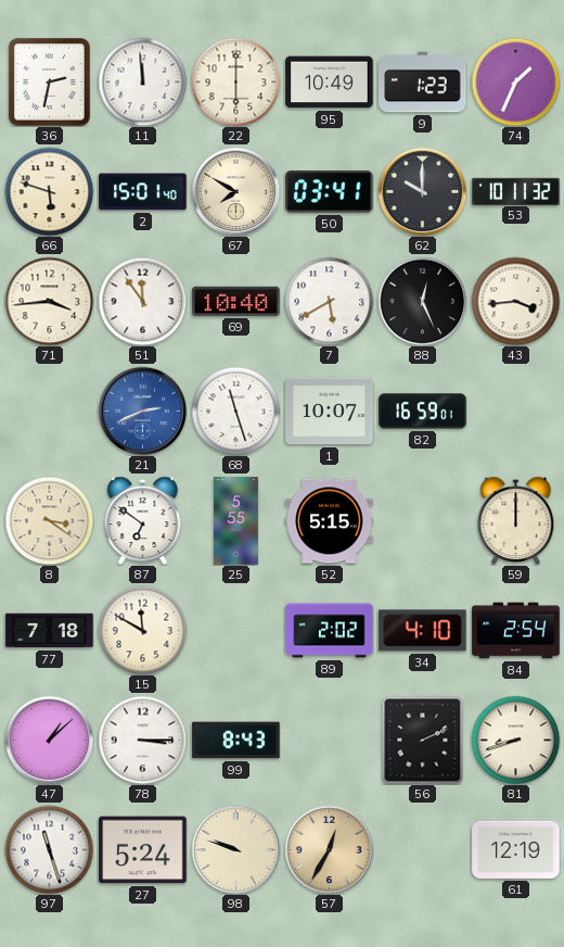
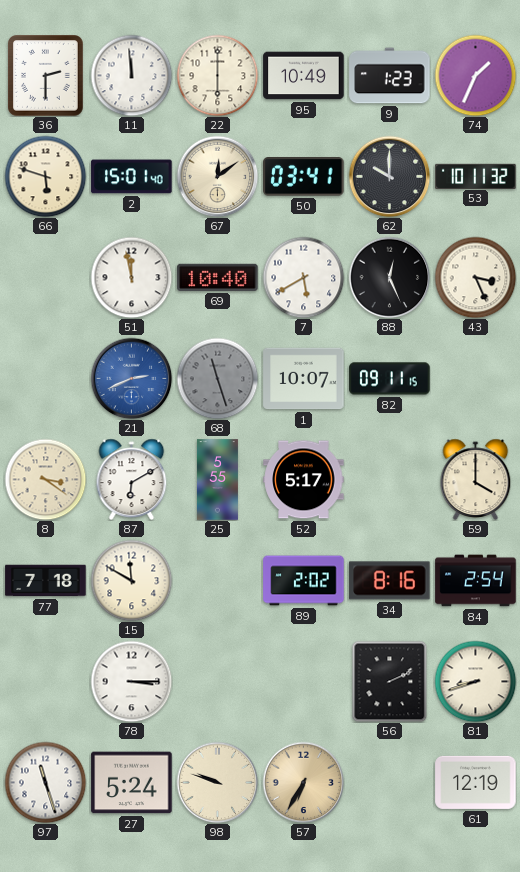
36: 2:32 -> 2:30
67: 7:50 -> 12:09
71: 3:44 -> none
51: 11:54 -> 11:58
43: 3:44 -> 3:26
68 dial: white -> grey
82: 16:59 -> 09:11
87: 6:51 -> 6:10
52: 5:15 -> 5:17
59: 12:00 -> 4:00
34: 4:10 -> 8:16
47: 1:08 -> none
99: 8:43 -> none
57: 12:35 -> 6:35
